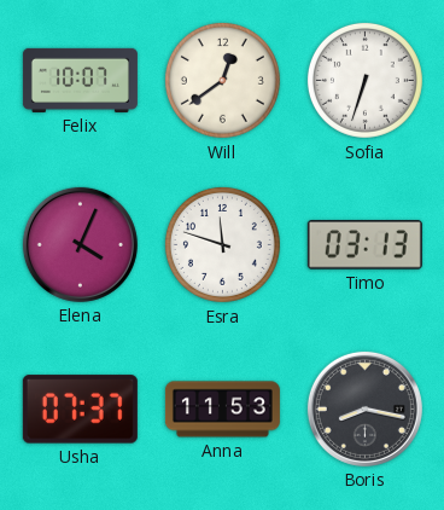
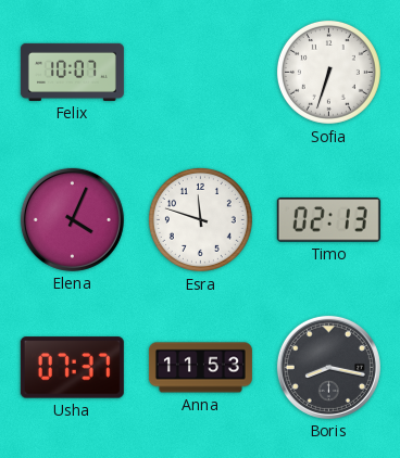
Will: 12:39 -> none
Timo: 03:13 -> 02:13
